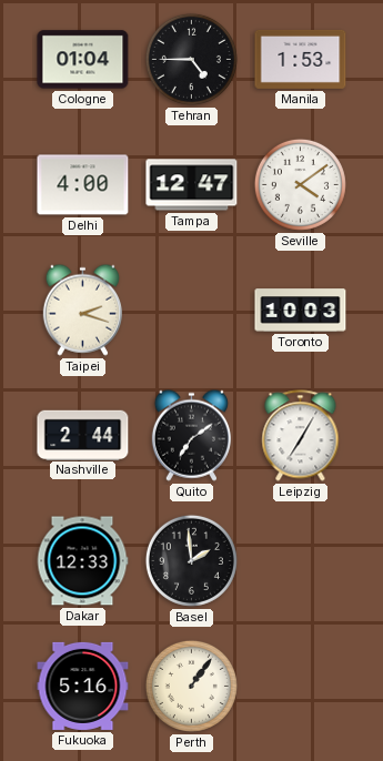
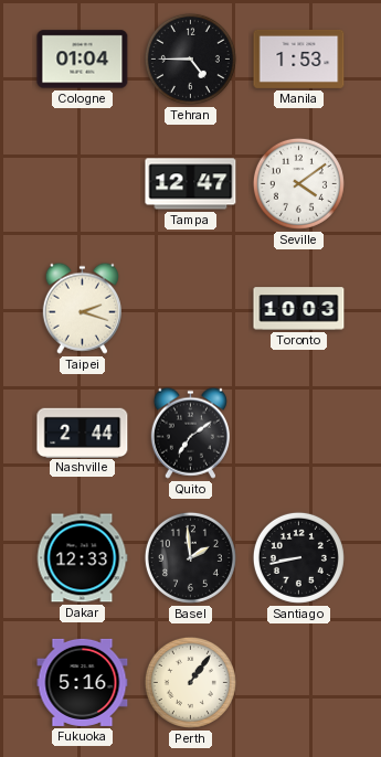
Delhi: 4:00 -> none
Leipzig: 7:05 -> none
Santiago: none -> 8:43
